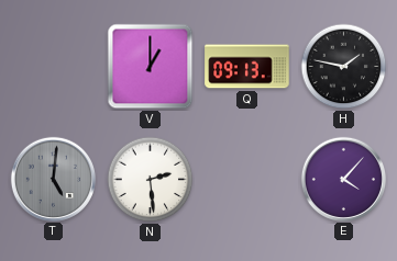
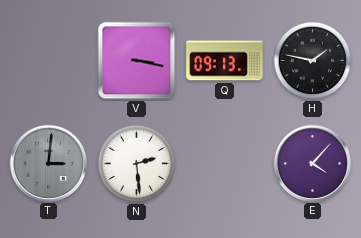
V: 1:00 -> 3:17
T: 5:01 -> 3:01
